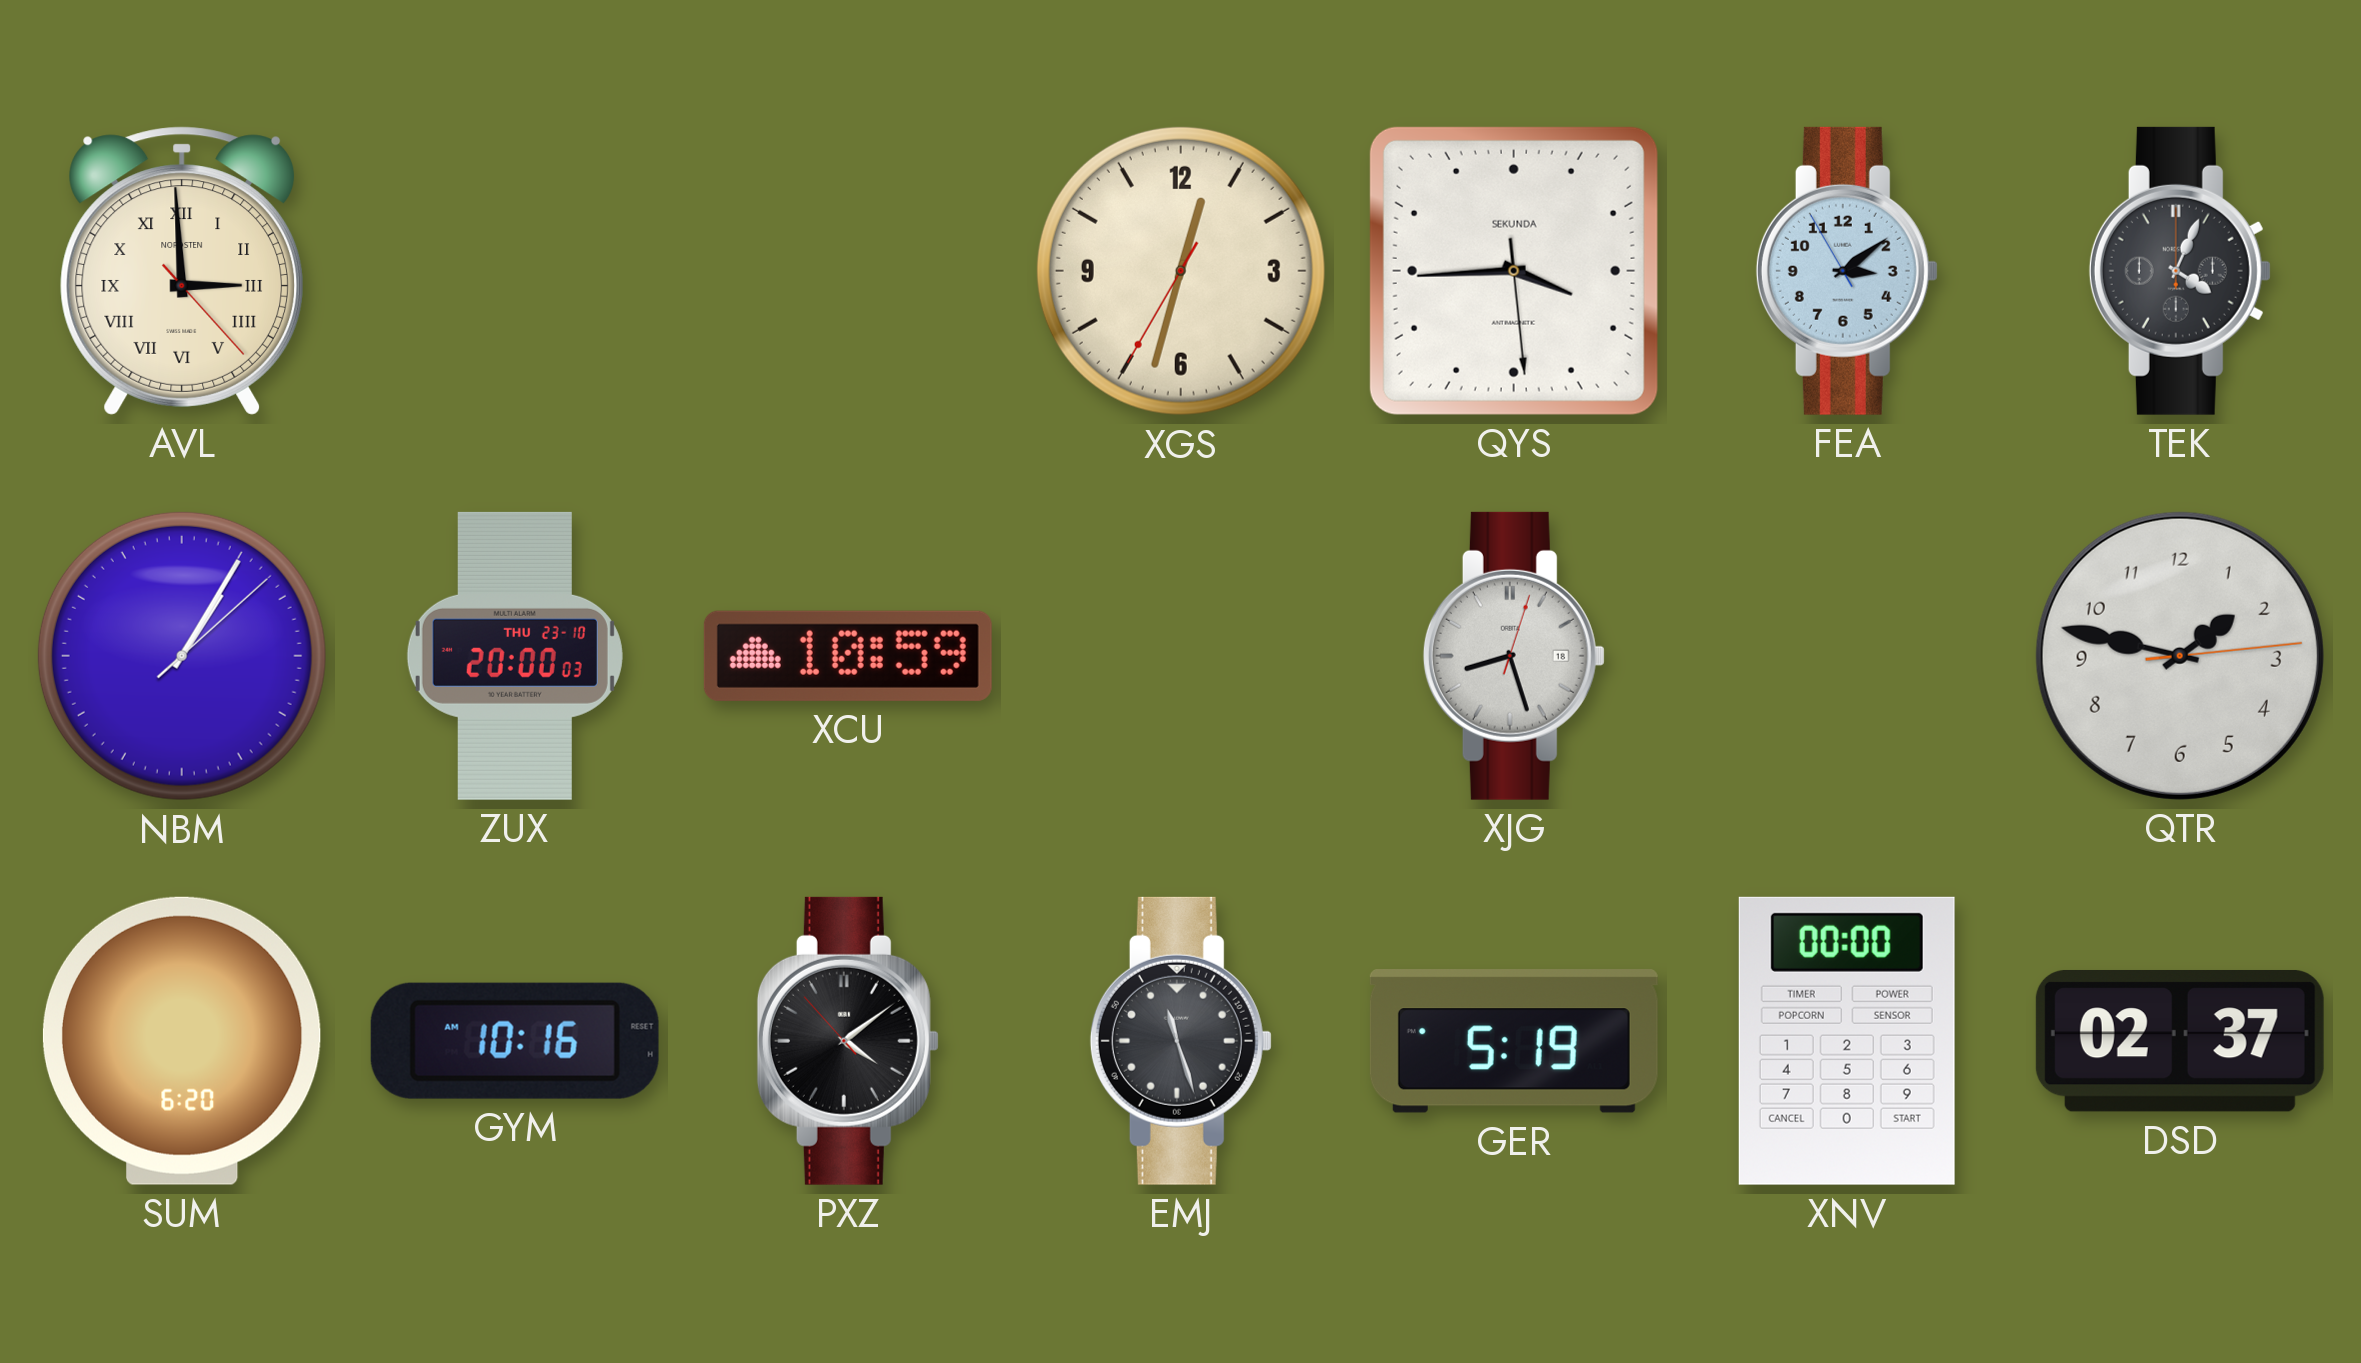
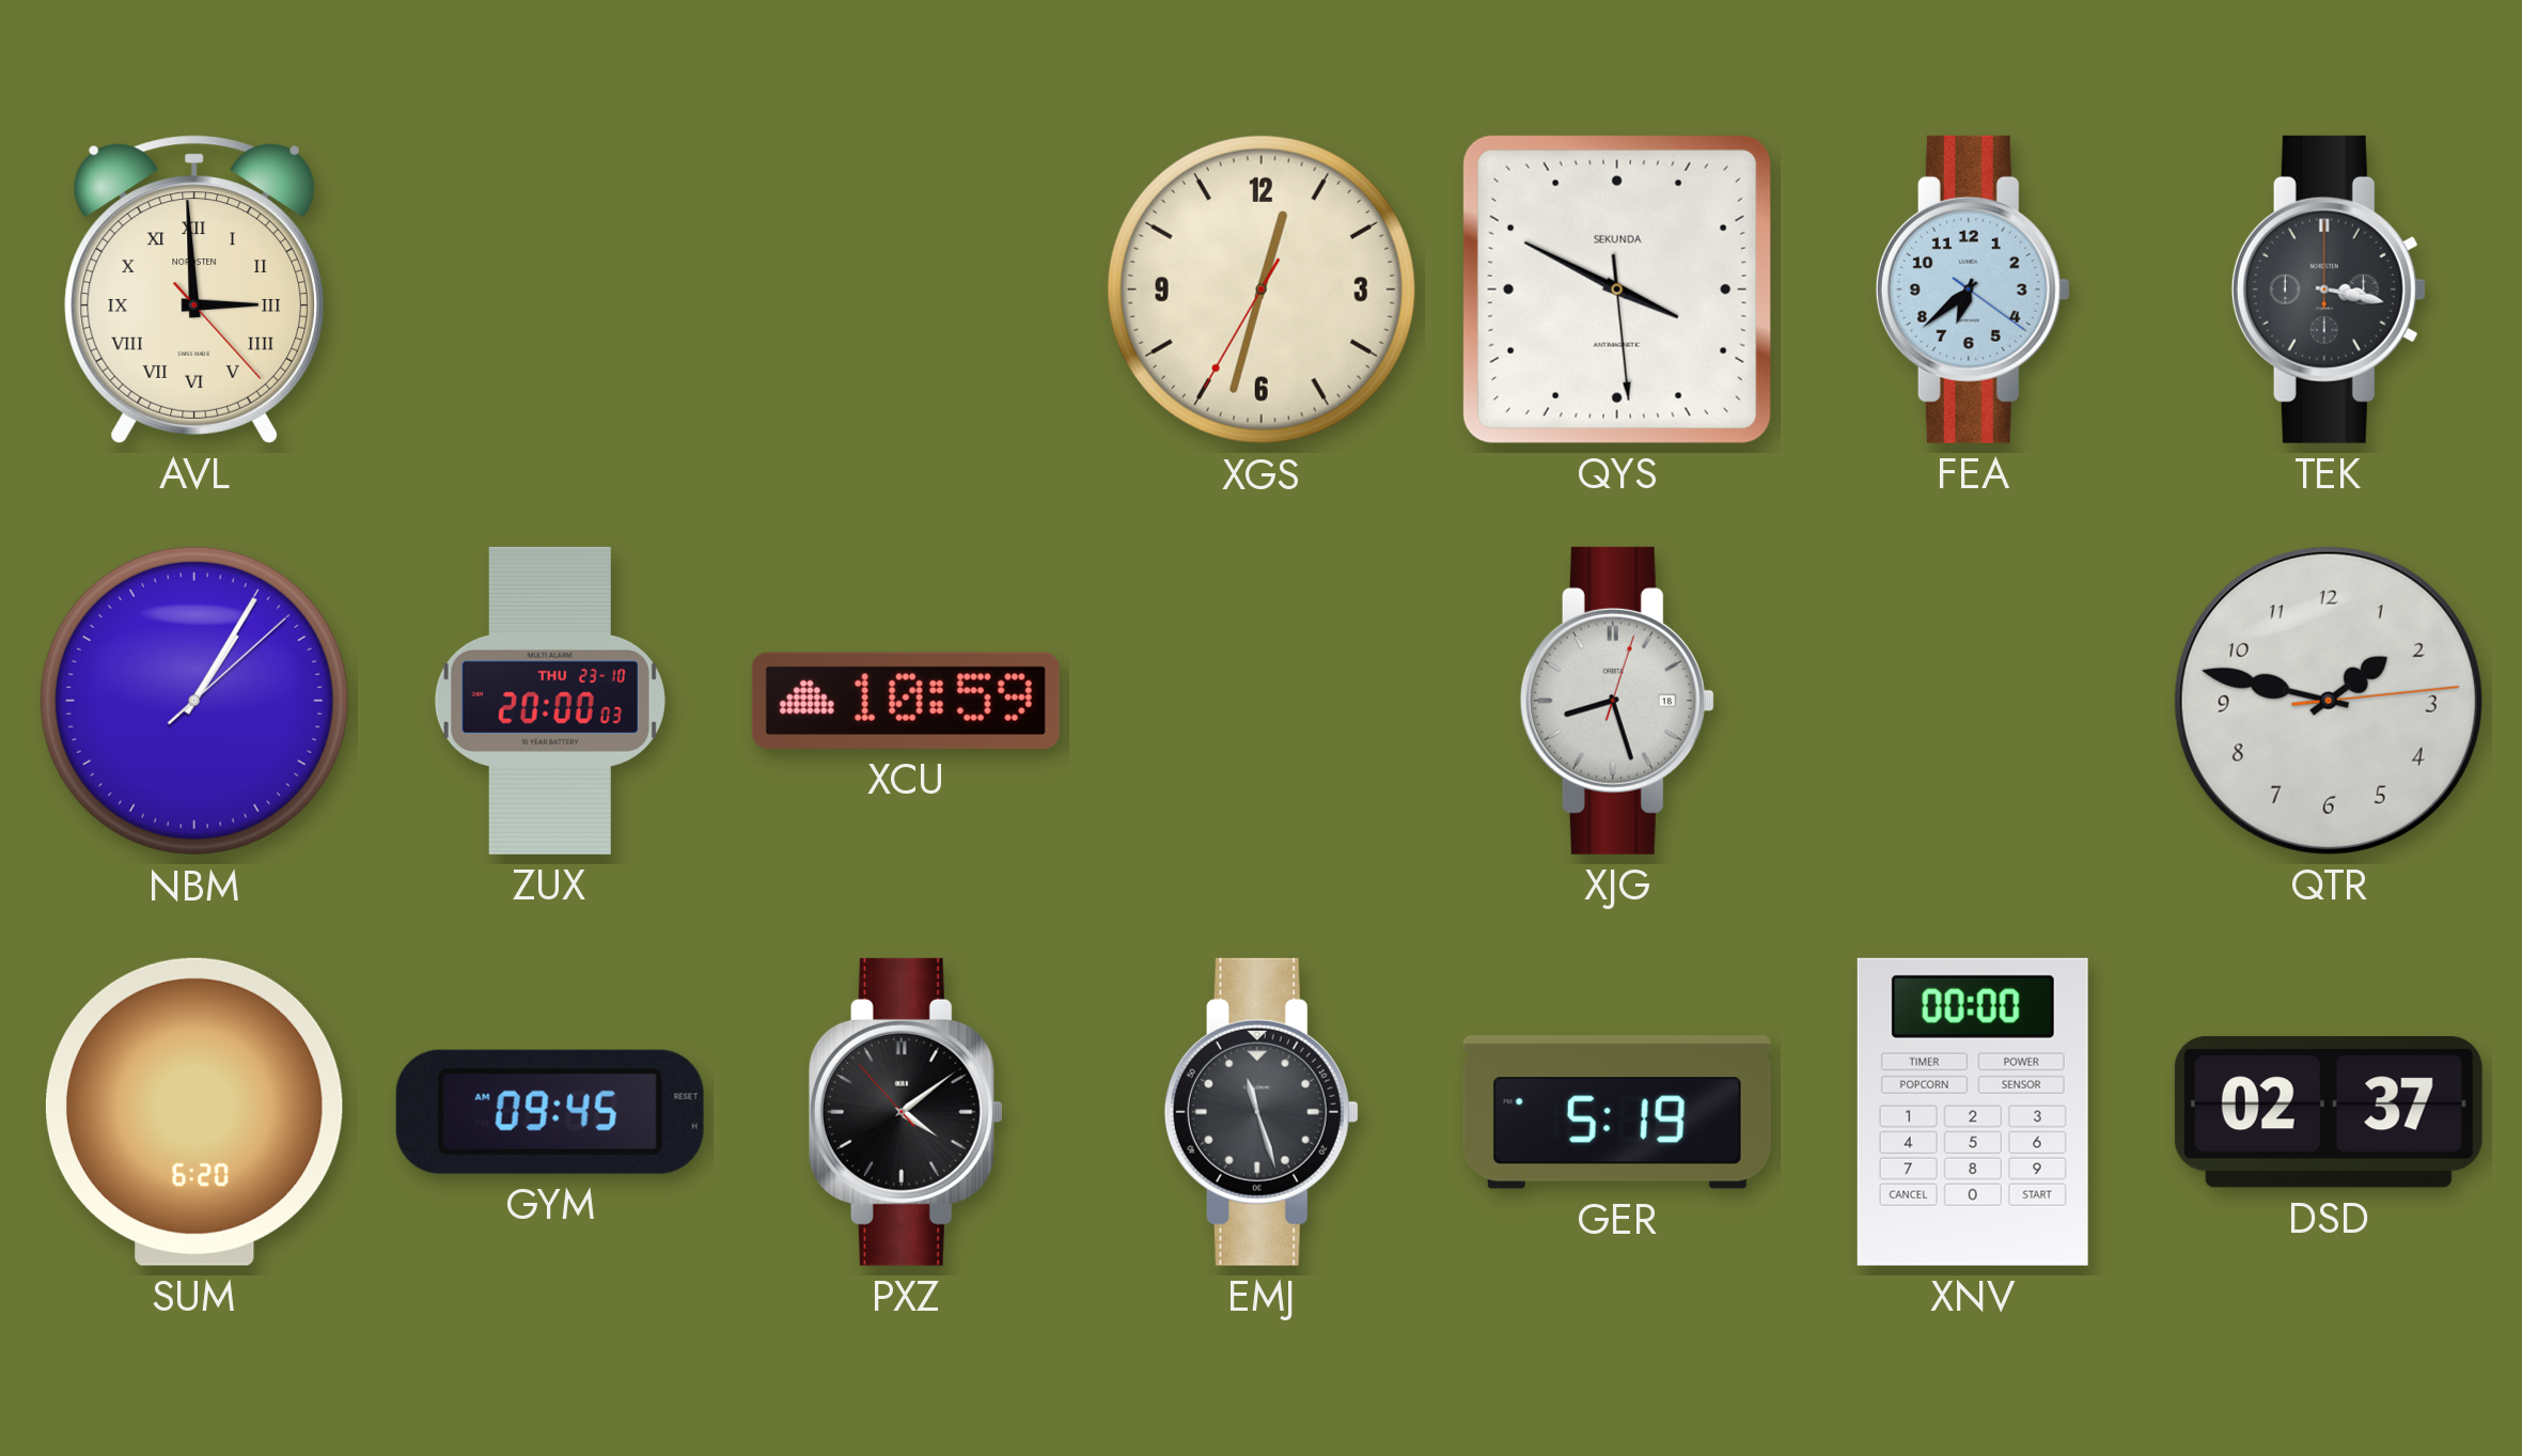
QYS: 3:44 -> 3:49
FEA: 3:08 -> 6:38
TEK: 4:04 -> 3:17
GYM: 10:16 -> 09:45
